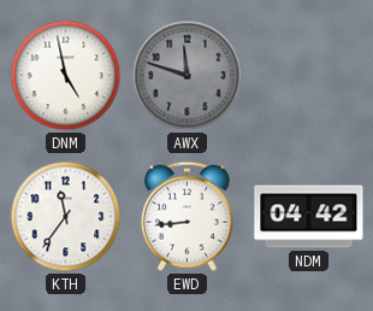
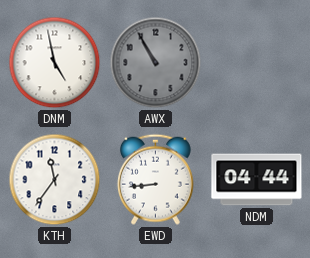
AWX: 11:48 -> 10:55
NDM: 04:42 -> 04:44
